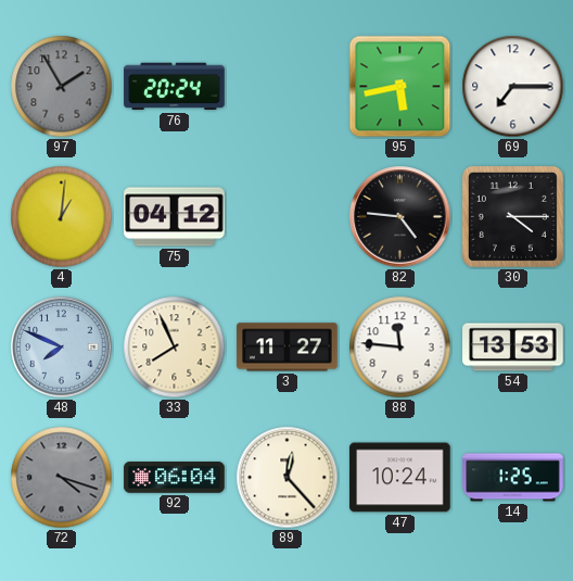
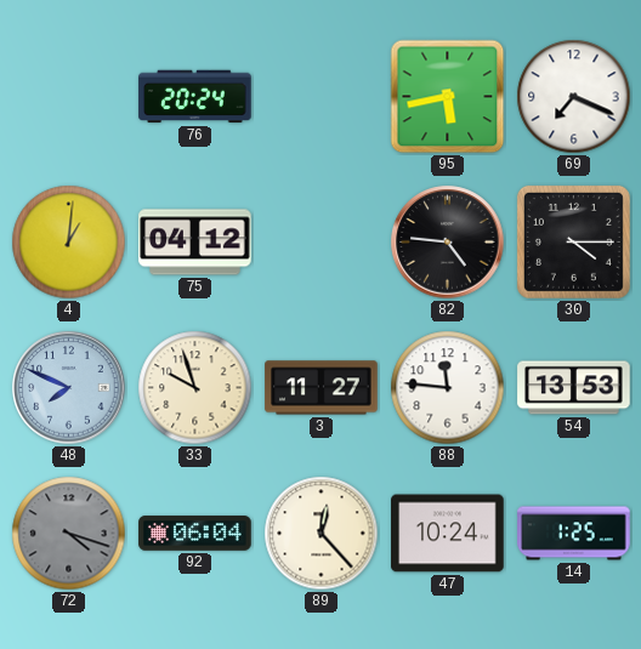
97: 1:55 -> none
69: 7:15 -> 7:19
33: 7:56 -> 9:57
